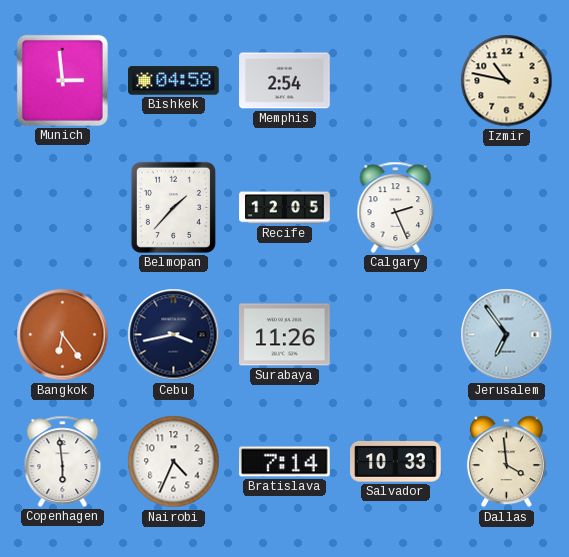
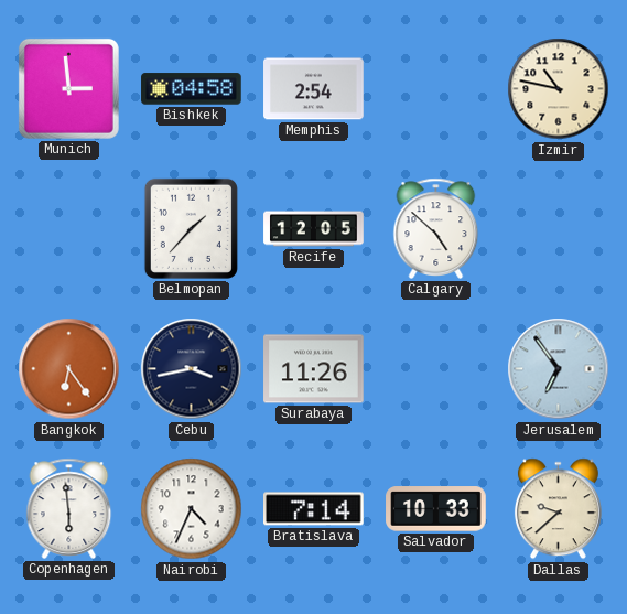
Calgary: 2:26 -> 4:52
Dallas: 3:59 -> 9:38
